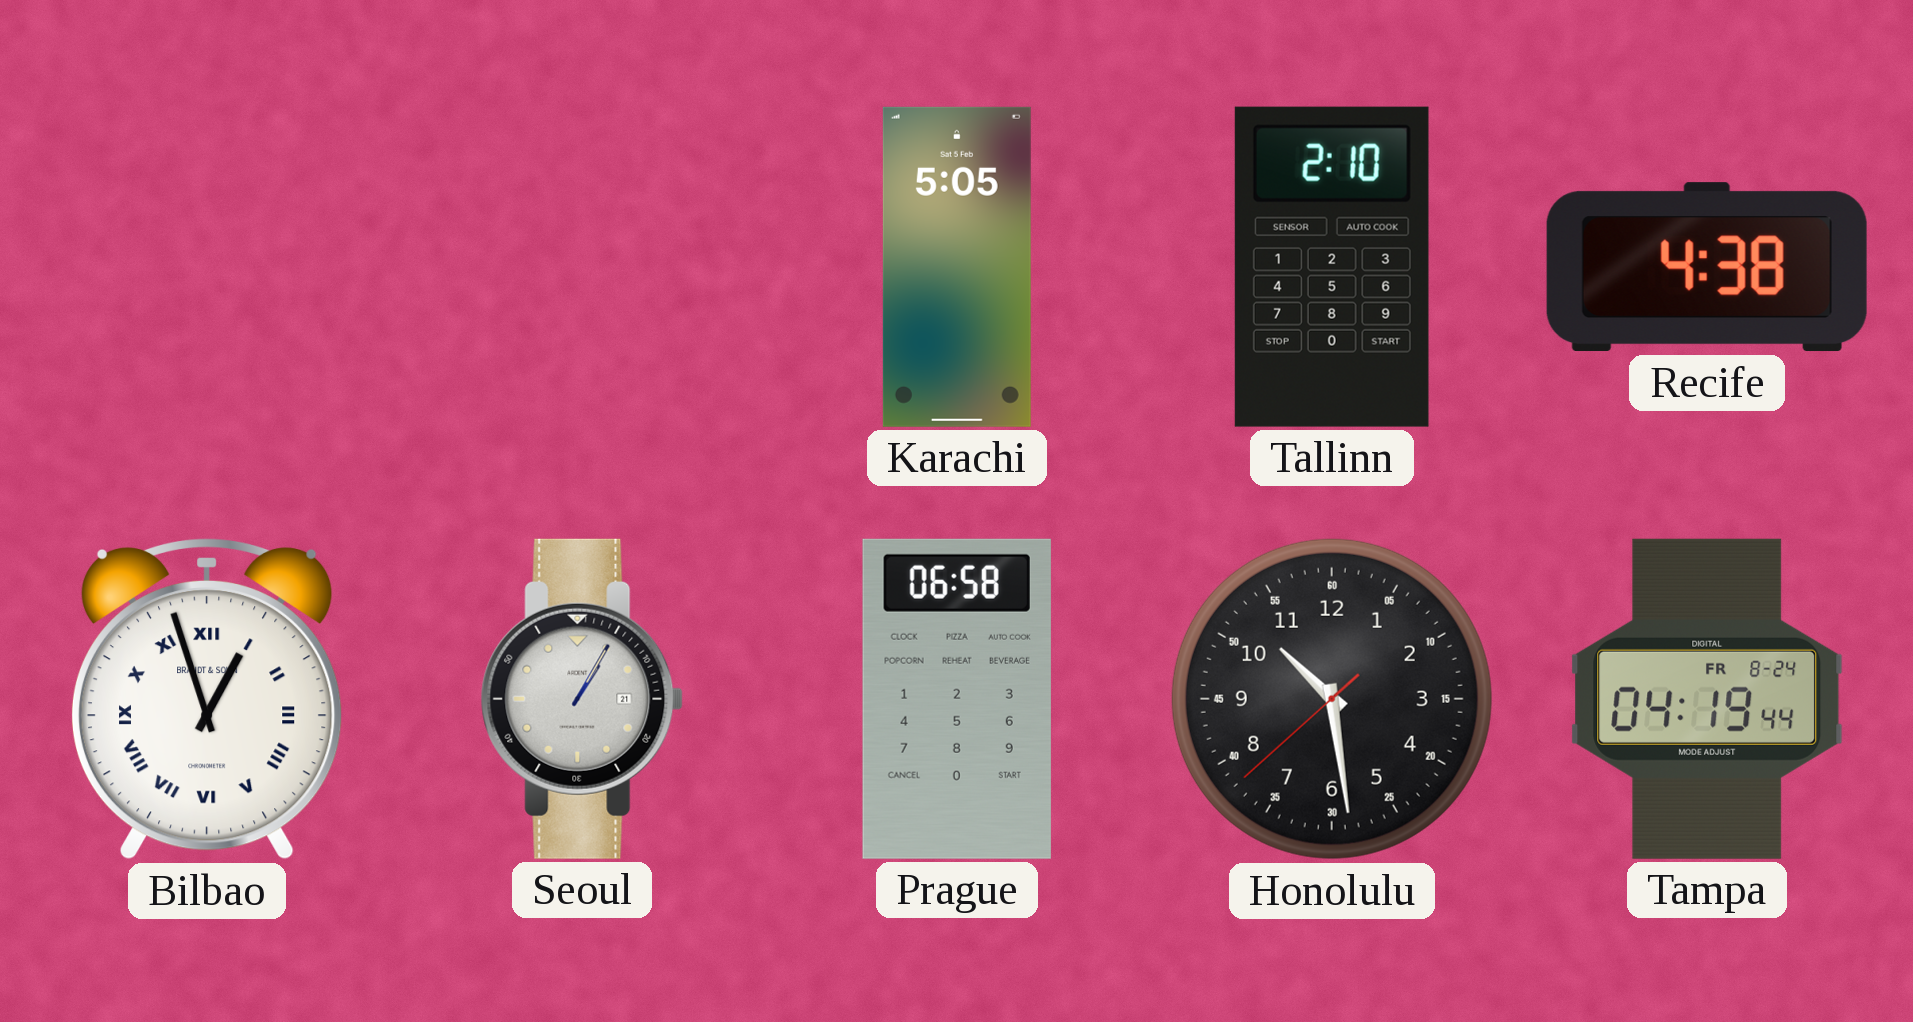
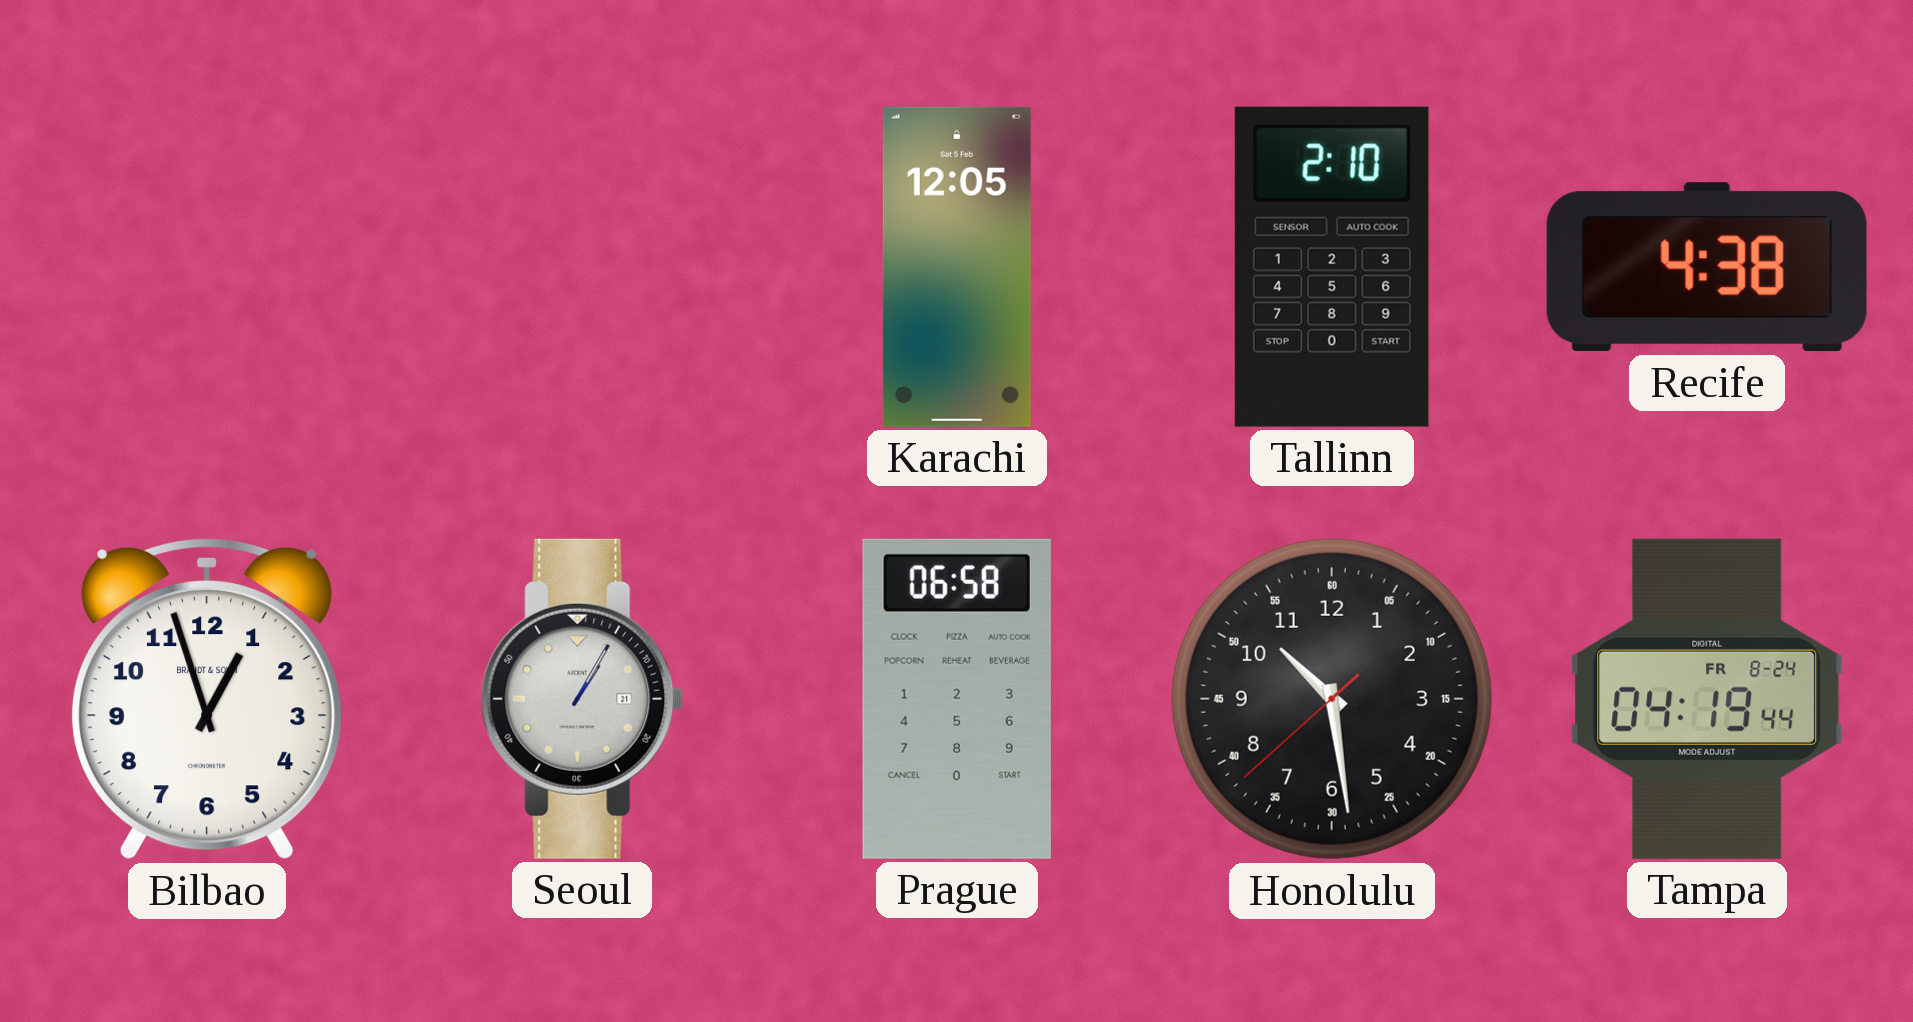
Karachi: 5:05 -> 12:05
Bilbao numerals: Roman -> Arabic
